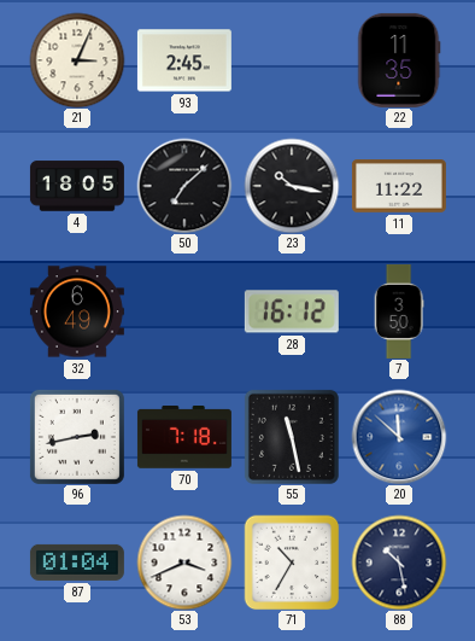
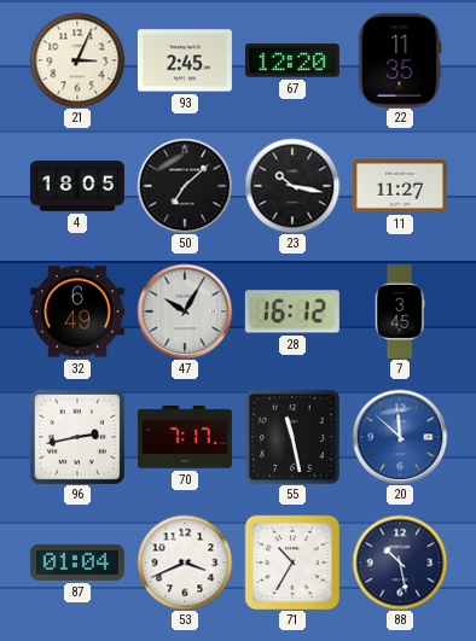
67: none -> 12:20
11: 11:22 -> 11:27
47: none -> 10:05
7: 3:50 -> 3:45
70: 7:18 -> 7:17
